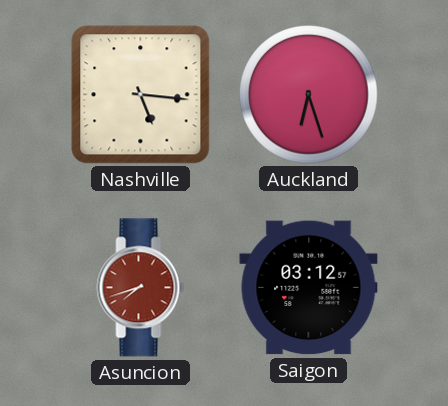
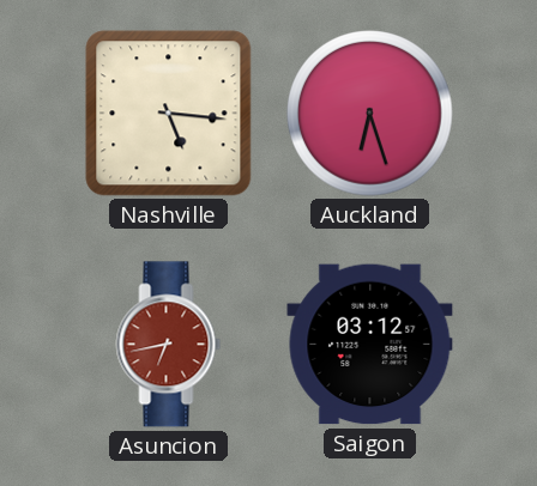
Asuncion: 7:42 -> 6:43
